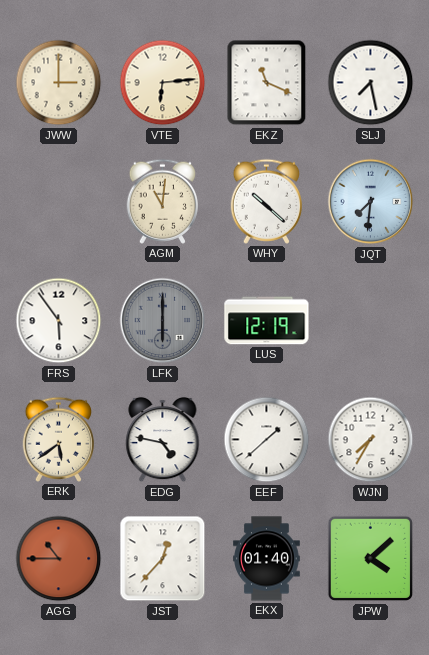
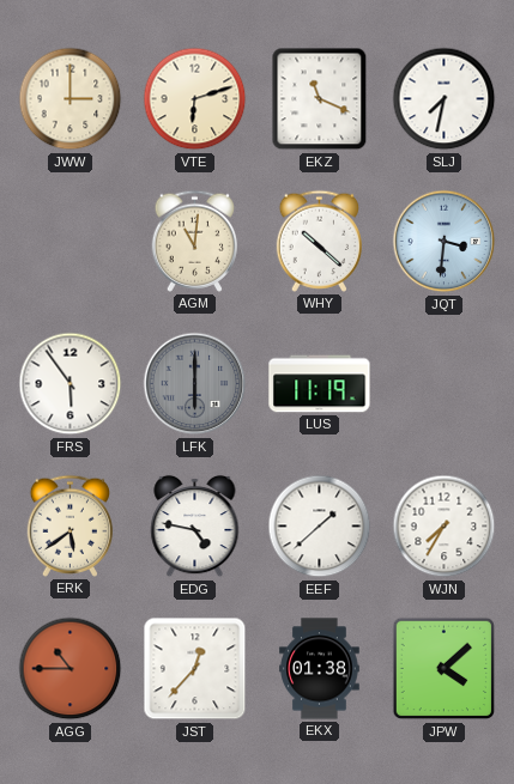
VTE: 6:14 -> 6:12
SLJ: 7:28 -> 7:32
JQT: 7:31 -> 3:31
LUS: 12:19 -> 11:19
EKX: 01:40 -> 01:38
